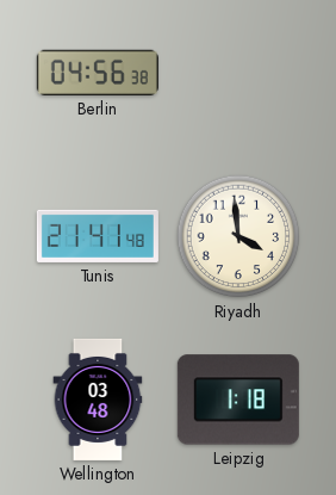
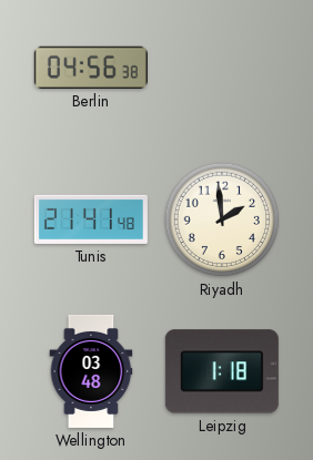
Riyadh: 3:59 -> 1:59
